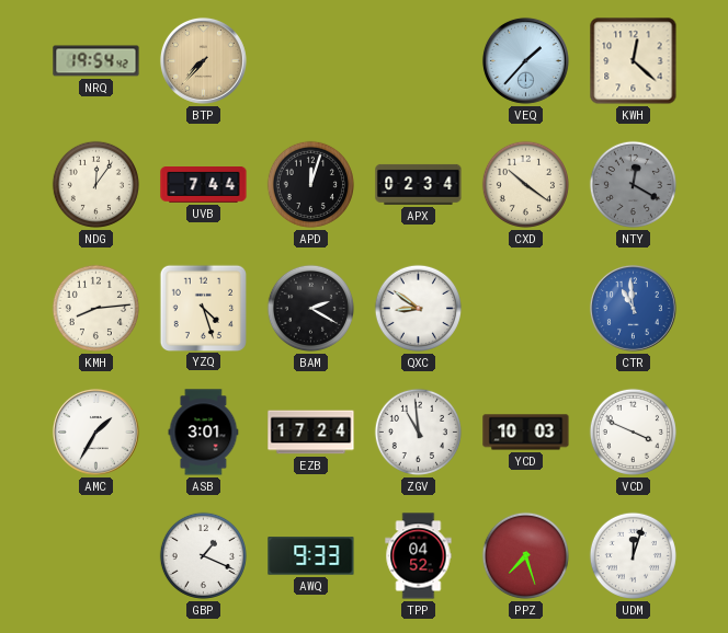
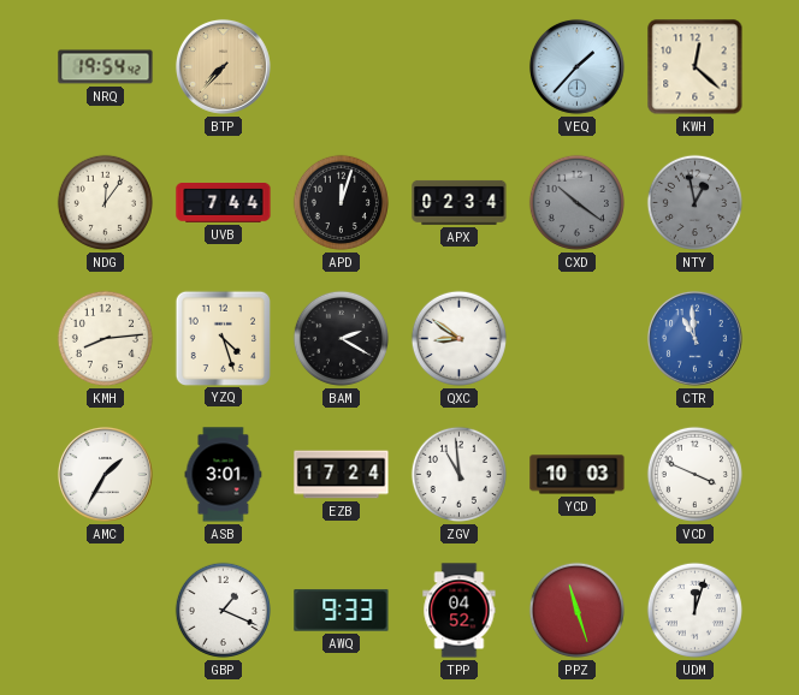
CXD dial: cream -> grey
NTY: 12:20 -> 12:58
PPZ: 7:27 -> 11:27
